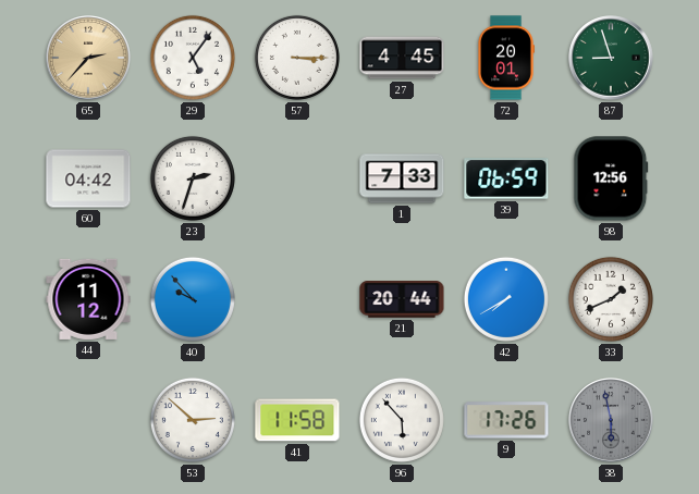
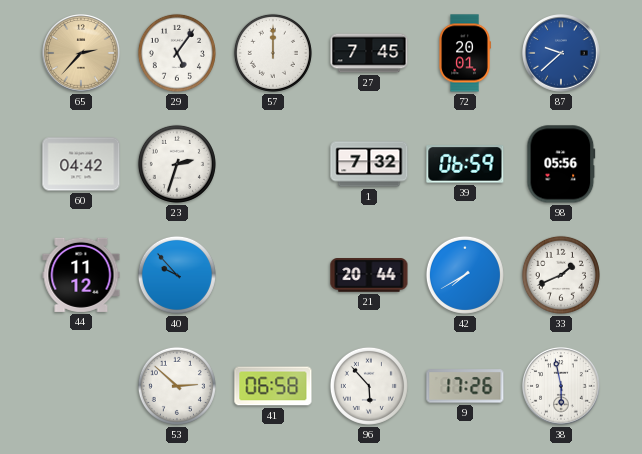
57: 3:15 -> 12:00
27: 4:45 -> 7:45
87: 8:57 -> 9:38
87 dial: green -> blue
1: 7:33 -> 7:32
98: 12:56 -> 05:56
41: 11:58 -> 06:58
38 dial: grey -> white
